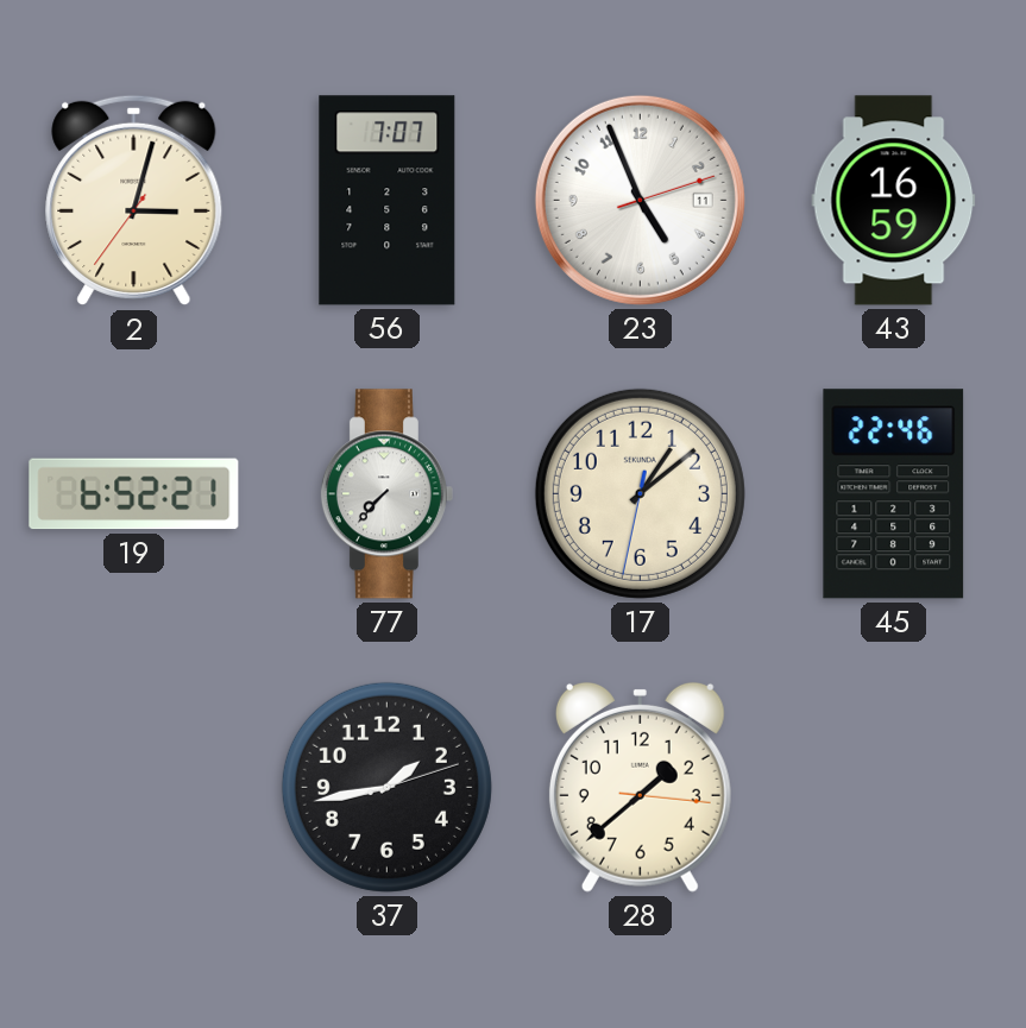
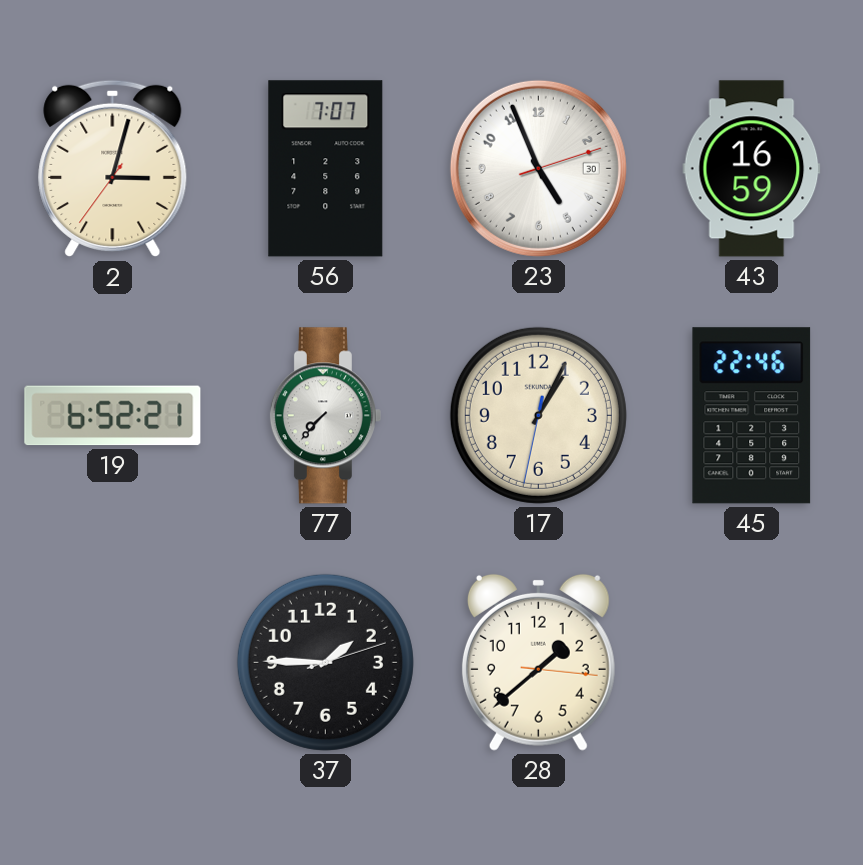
23 date: 11 -> 30
17: 1:08 -> 1:04
37: 1:43 -> 1:45
